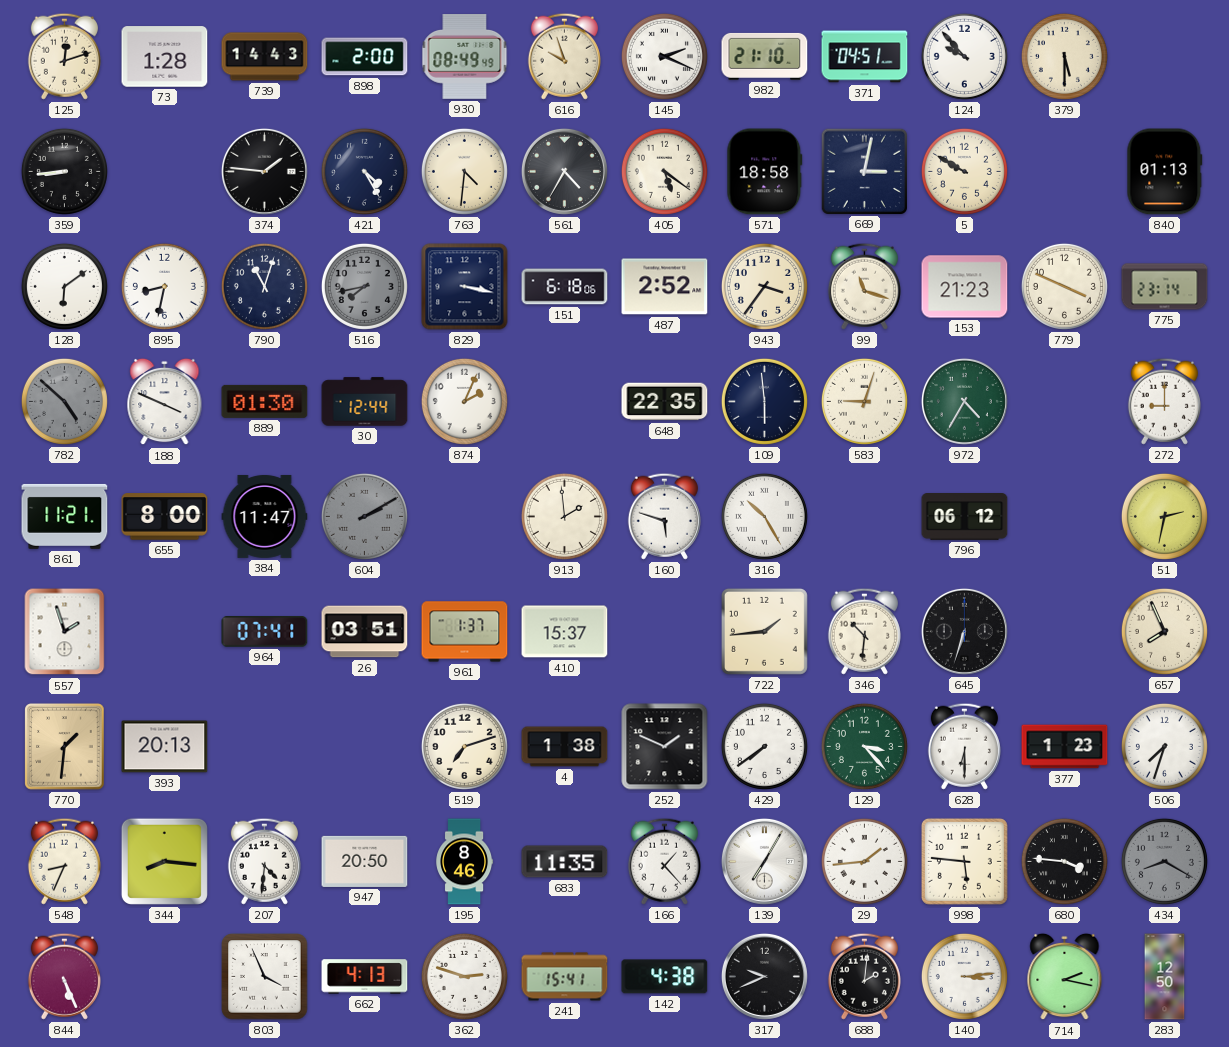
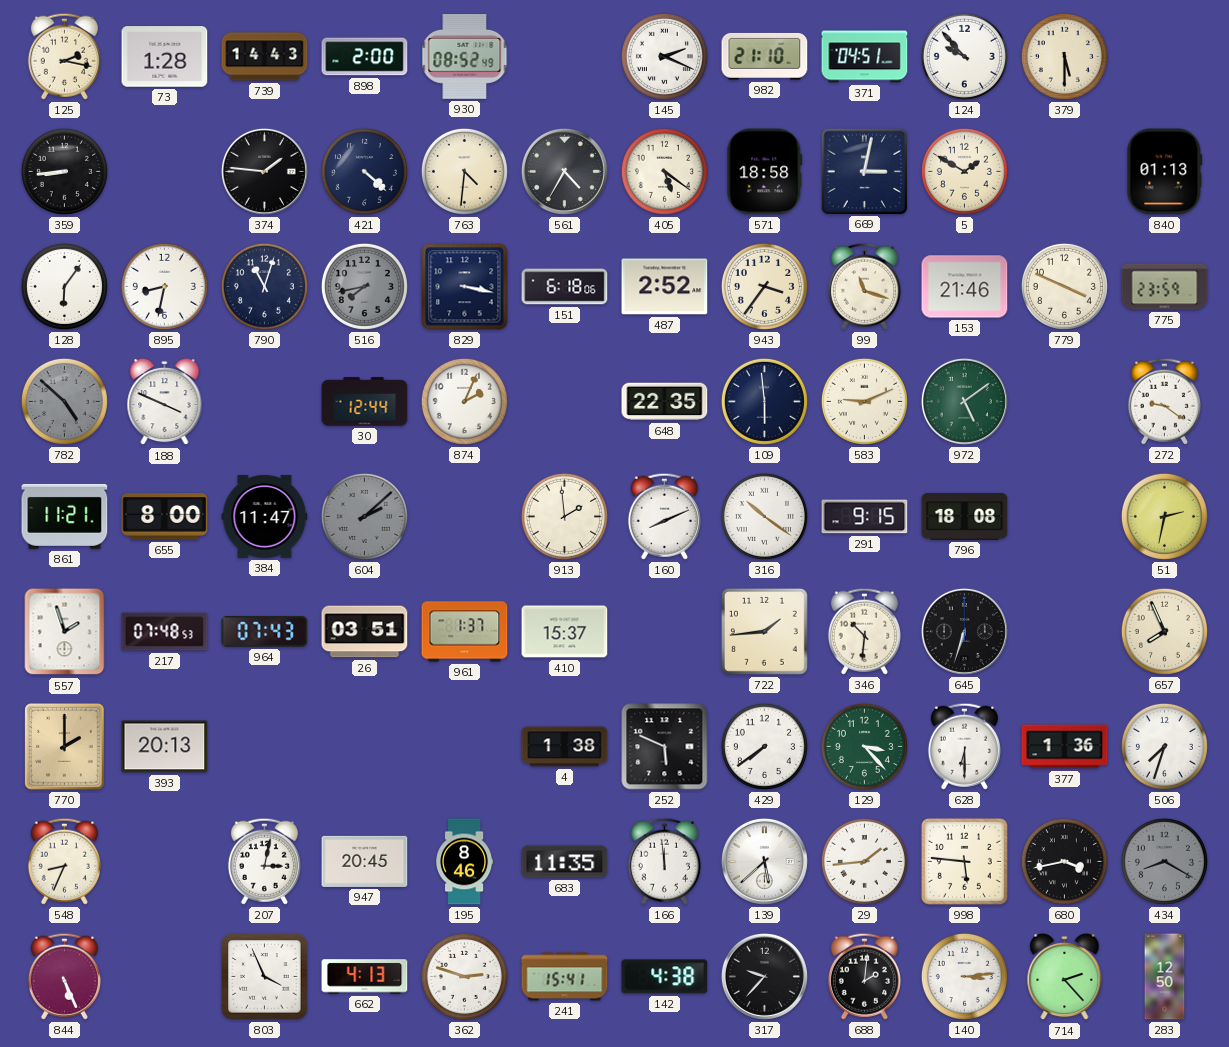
125: 12:12 -> 2:17
930: 08:49 -> 08:52
616: 9:57 -> none
421: 4:25 -> 4:22
5: 9:50 -> 1:50
128: 6:09 -> 6:06
153: 21:23 -> 21:46
775: 23:14 -> 23:59
889: 01:30 -> none
583: 9:03 -> 9:11
972: 4:35 -> 5:09
272: 9:00 -> 9:21
604: 2:10 -> 2:08
160: 5:48 -> 8:11
316: 10:25 -> 10:21
291: none -> 9:15
796: 06:12 -> 18:08
217: none -> 07:48
964: 07:41 -> 07:43
770: 1:31 -> 2:00
519: 7:12 -> none
252: 1:49 -> 5:49
377: 1:23 -> 1:36
344: 8:16 -> none
207: 4:31 -> 3:02
947: 20:50 -> 20:45
166: 1:23 -> 11:59
139: 7:05 -> 5:38
680: 3:46 -> 3:43
317: 9:41 -> 9:37
714: 2:17 -> 2:23
